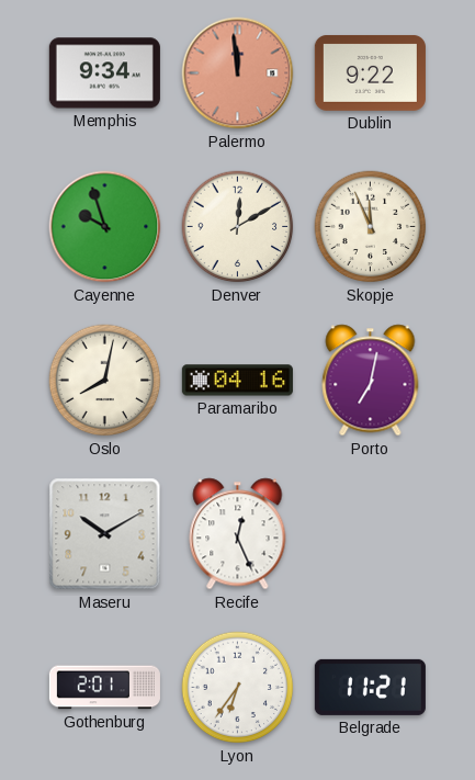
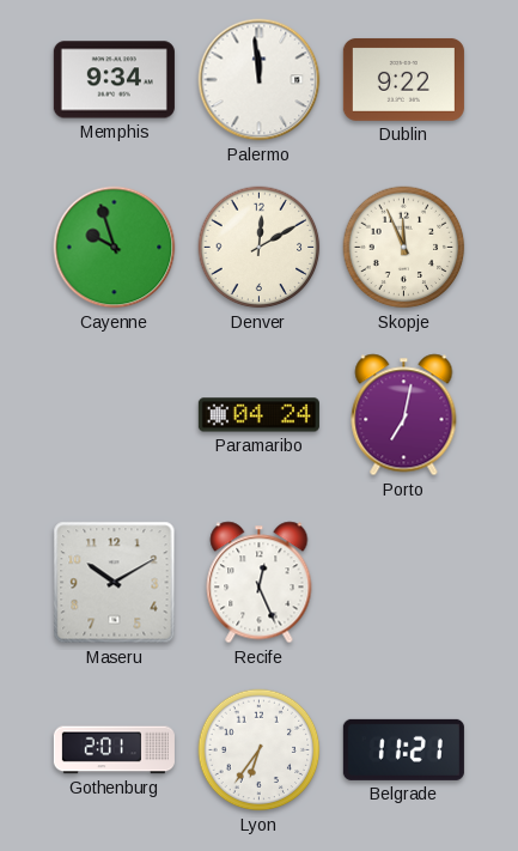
Palermo dial: salmon -> white
Oslo: 8:02 -> none
Paramaribo: 04:16 -> 04:24
